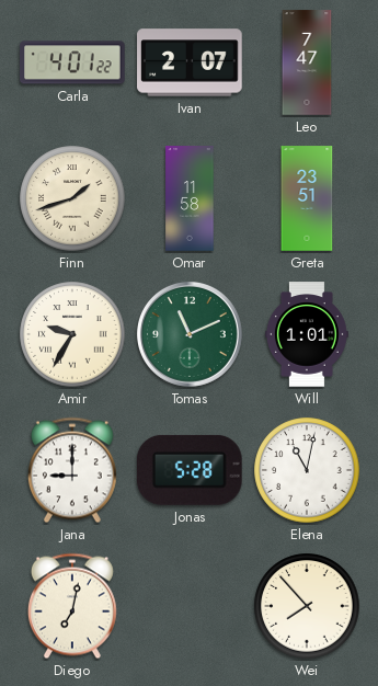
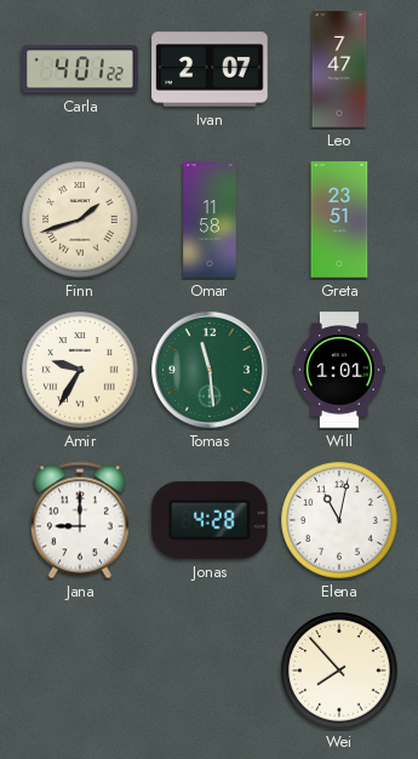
Tomas: 11:11 -> 11:29
Jonas: 5:28 -> 4:28
Diego: 7:02 -> none
